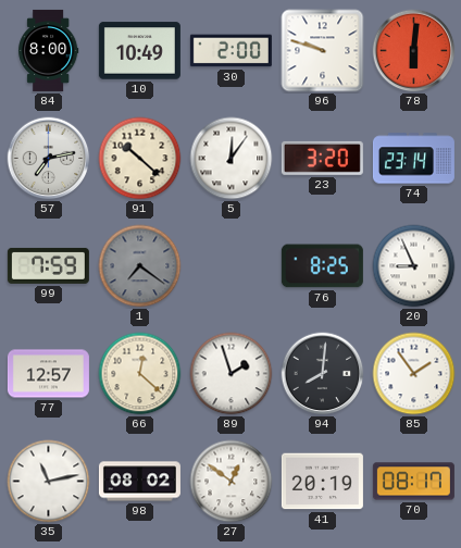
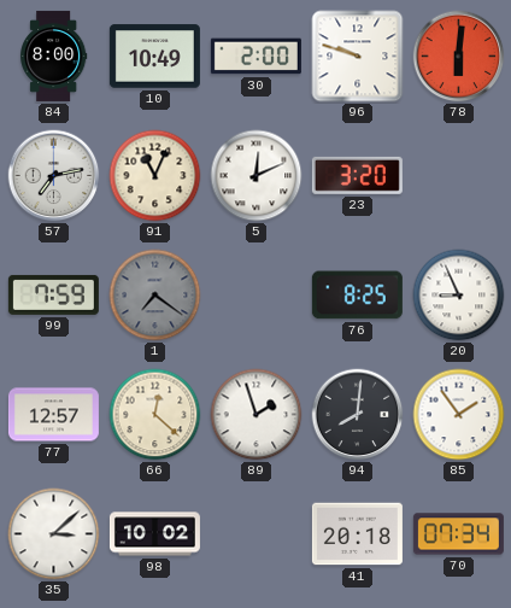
91: 10:22 -> 11:04
5: 12:06 -> 12:11
74: 23:14 -> none
35: 11:13 -> 3:08
98: 08:02 -> 10:02
27: 12:51 -> none
41: 20:19 -> 20:18
70: 08:17 -> 07:34
